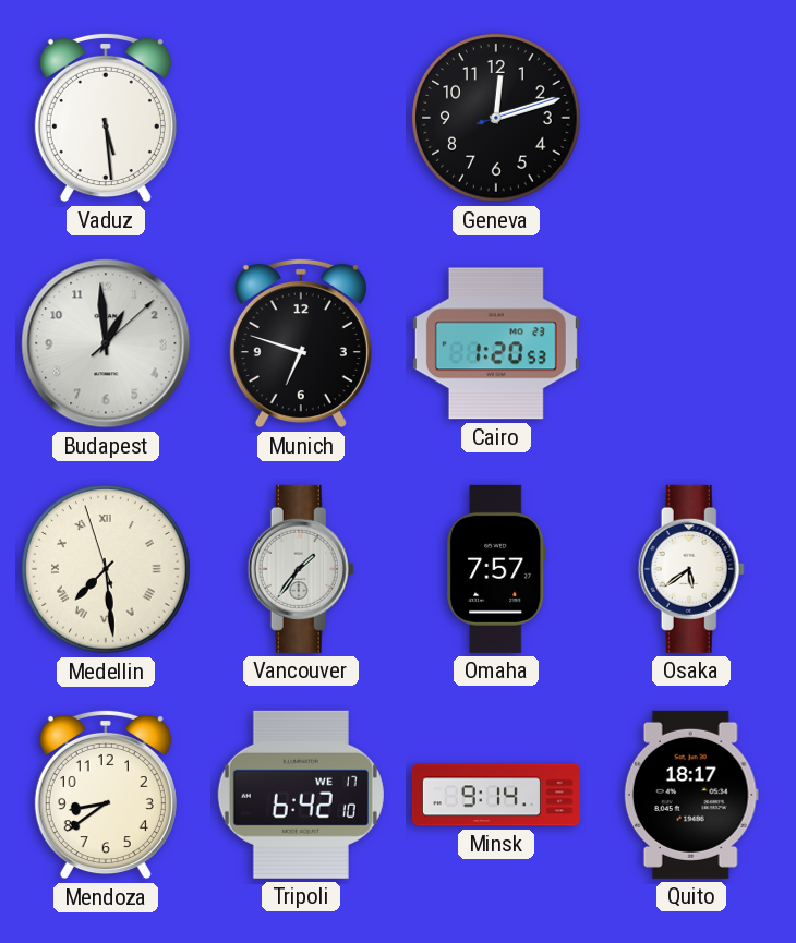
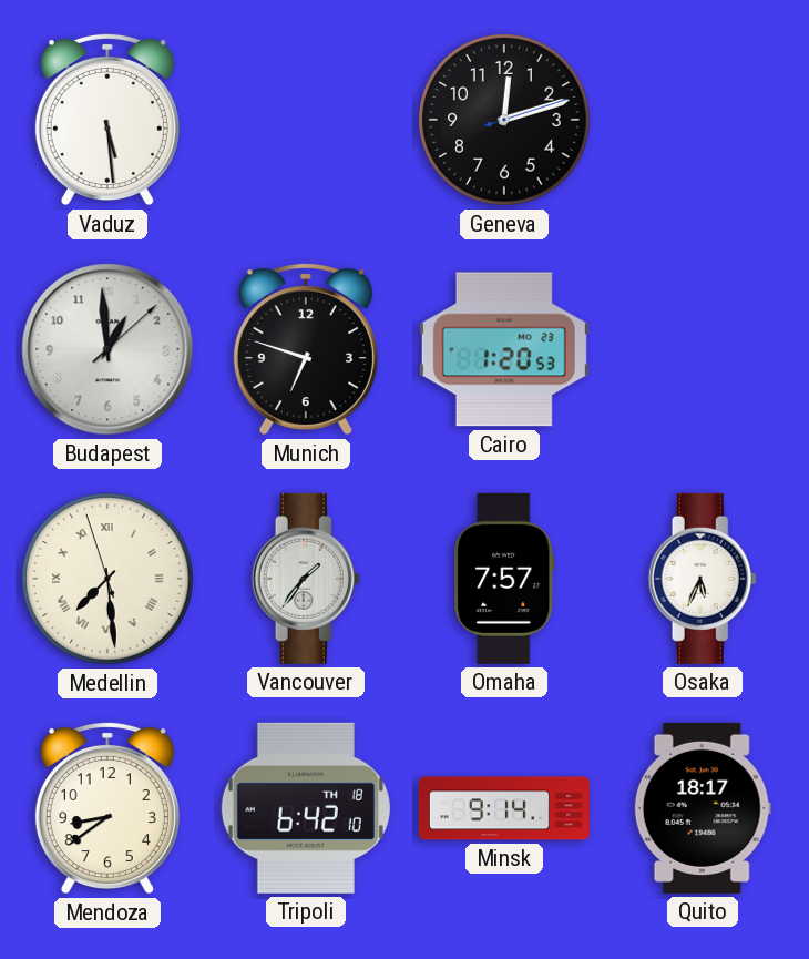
Osaka: 5:39 -> 5:34
Tripoli date: WE 17 -> TH 18
